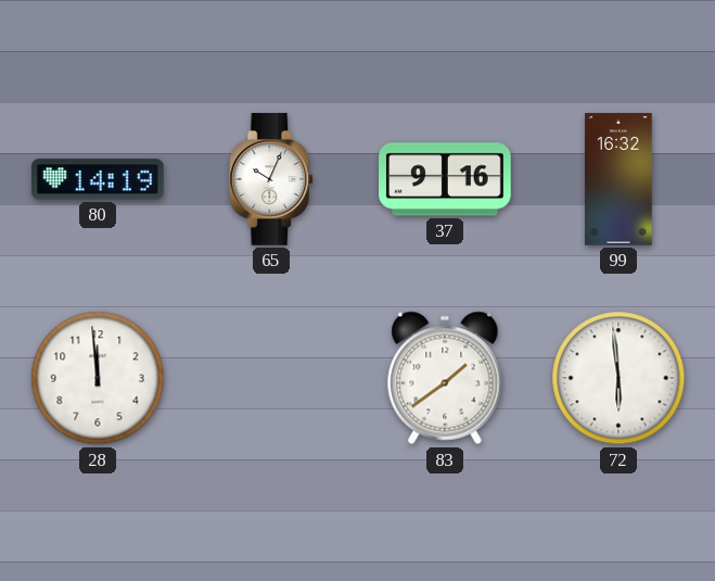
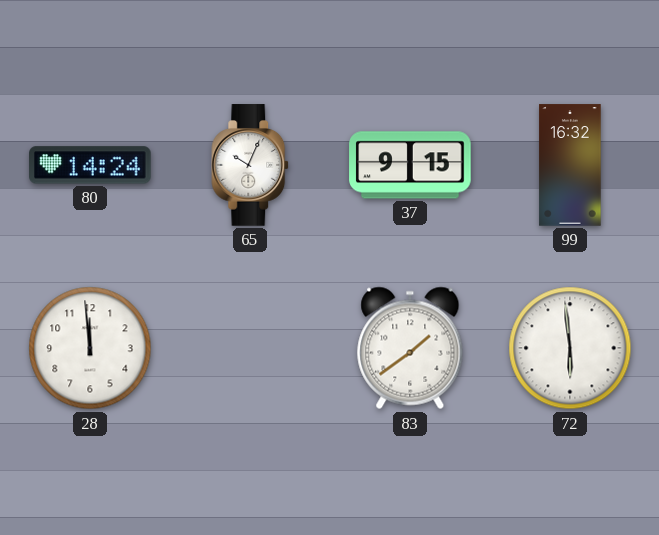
80: 14:19 -> 14:24
37: 9:16 -> 9:15
